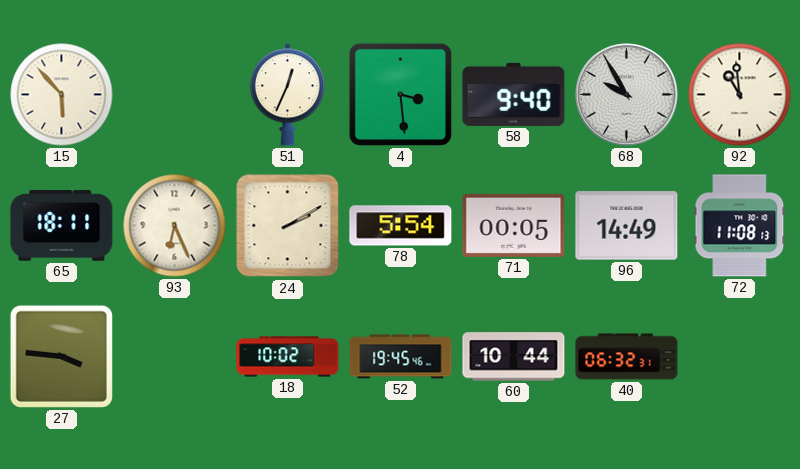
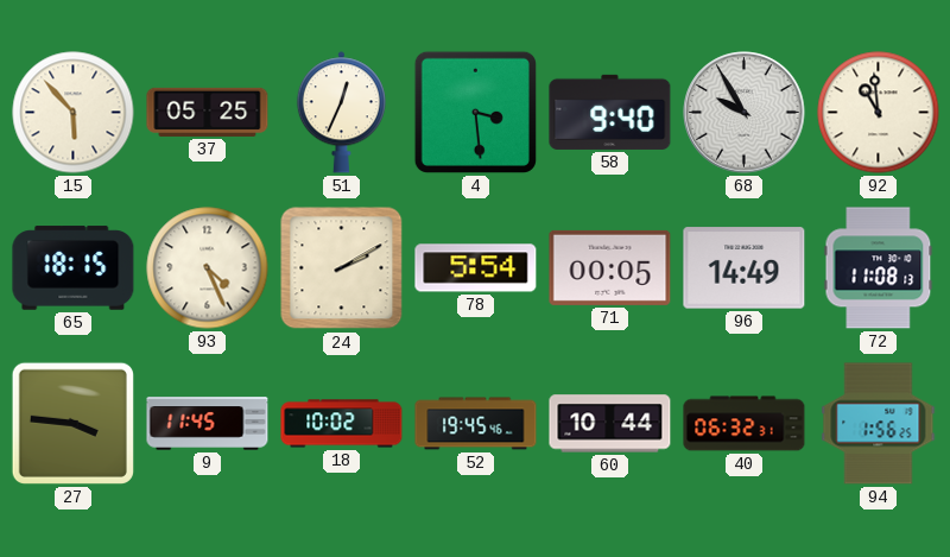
37: none -> 05:25
65: 18:11 -> 18:15
93: 6:26 -> 4:26
9: none -> 11:45
94: none -> 1:56
